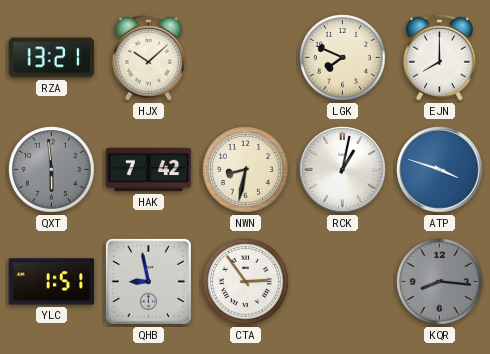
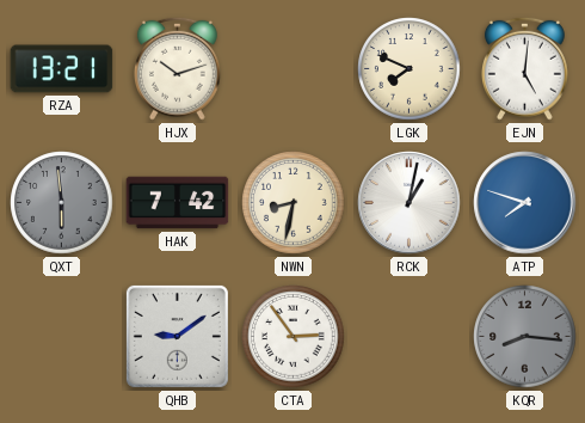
HJX: 10:08 -> 10:12
EJN: 8:00 -> 5:01
ATP: 3:48 -> 7:48
YLC: 1:51 -> none
QHB: 8:58 -> 9:09
